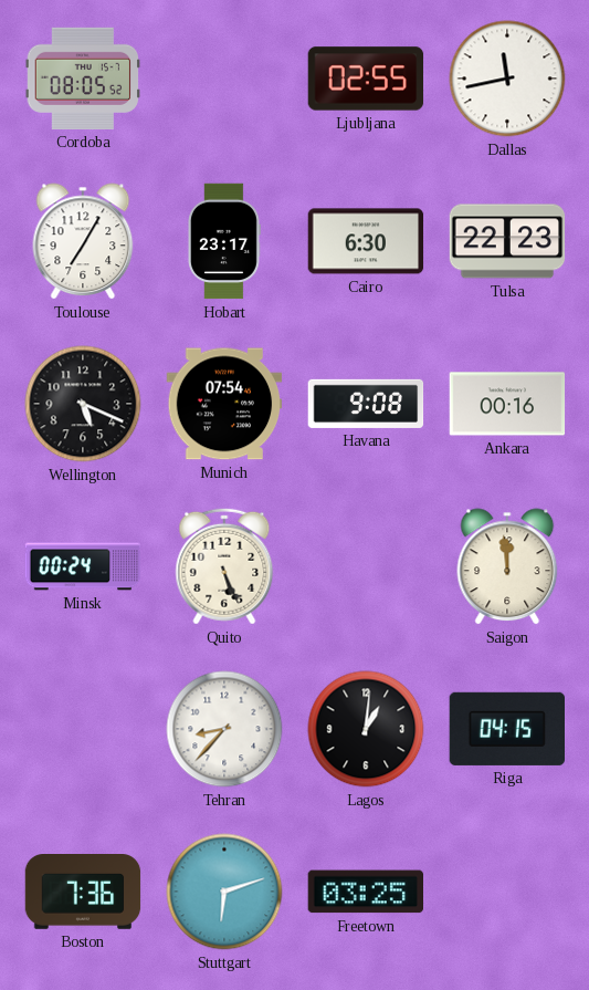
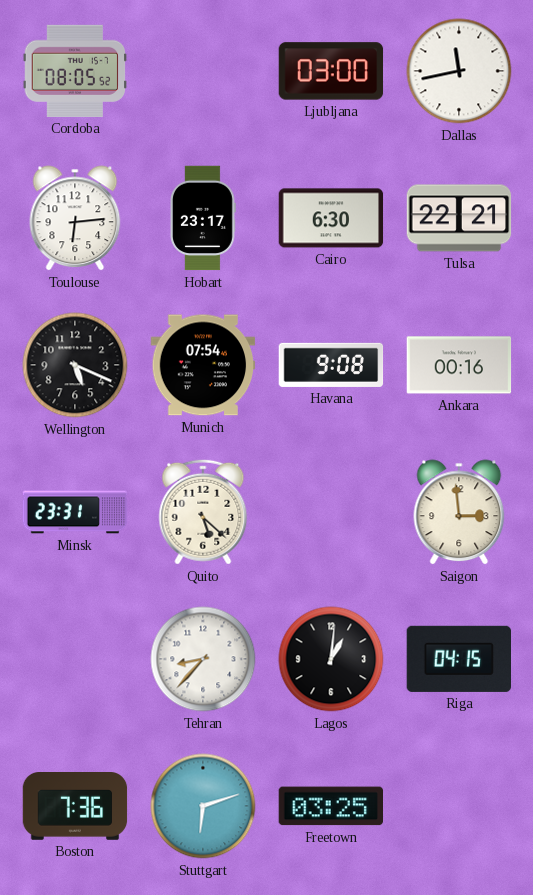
Ljubljana: 02:55 -> 03:00
Toulouse: 7:05 -> 6:14
Tulsa: 22:23 -> 22:21
Minsk: 00:24 -> 23:31
Quito: 5:26 -> 5:22
Saigon: 11:59 -> 2:59
